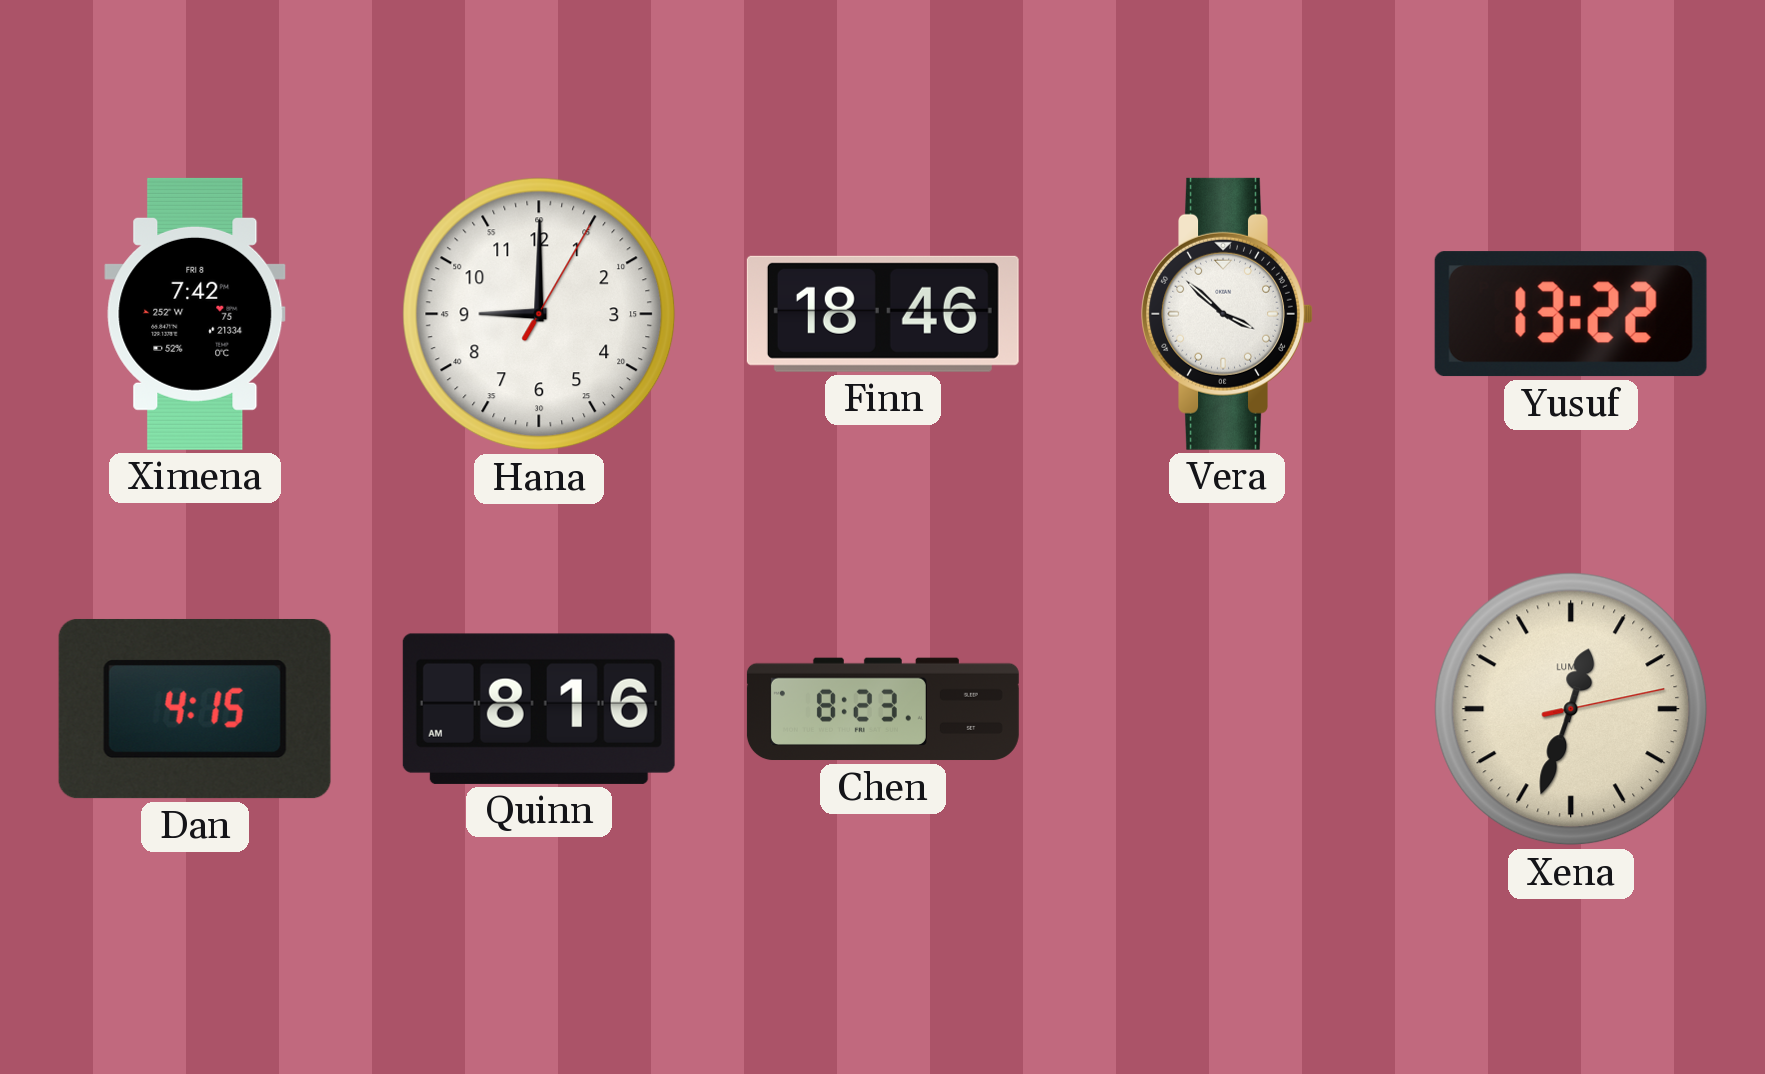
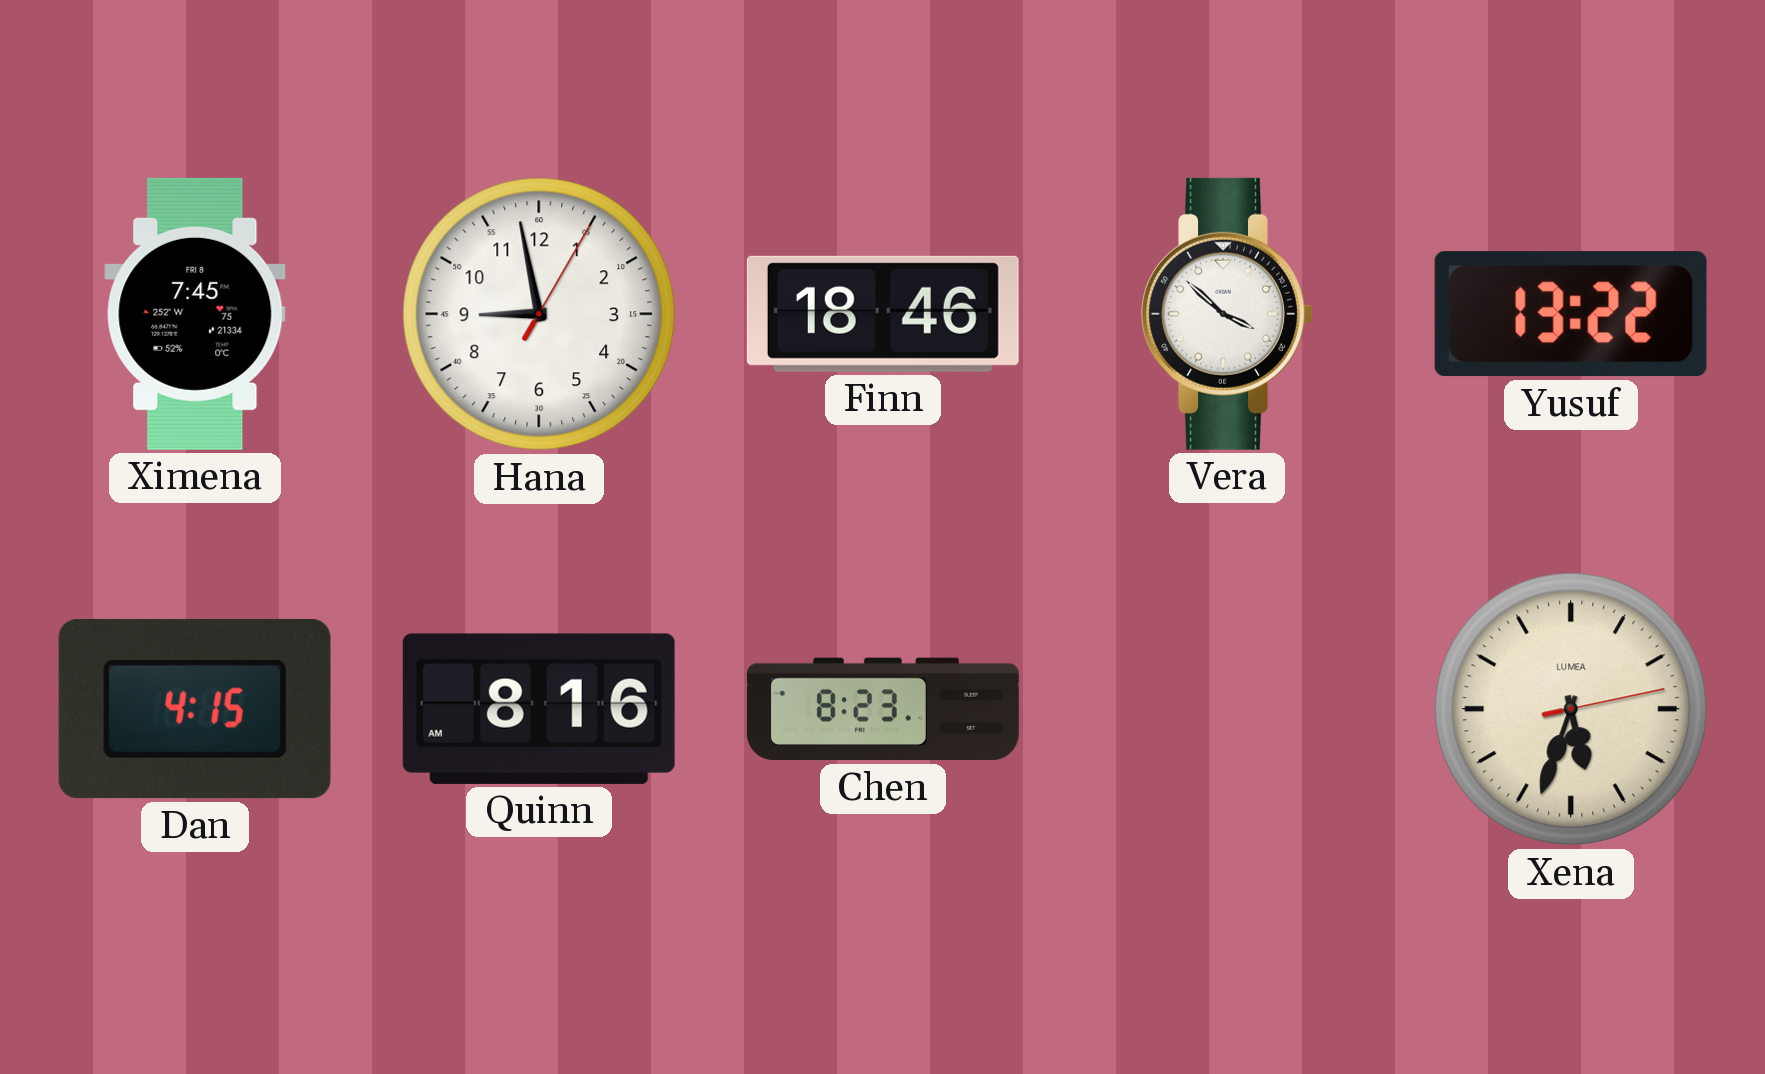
Ximena: 7:42 -> 7:45
Hana: 9:00 -> 8:58
Xena: 12:33 -> 5:33
